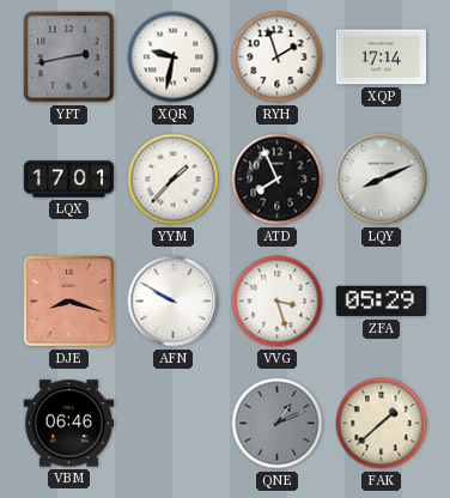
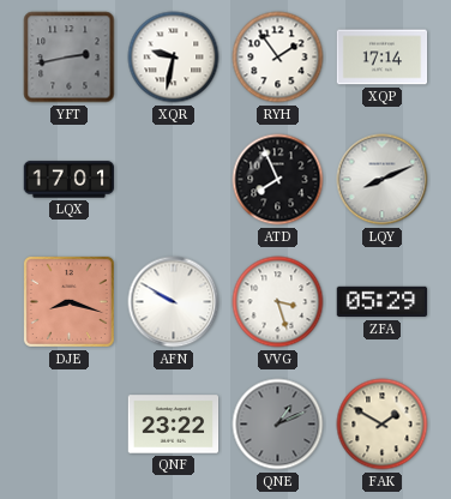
RYH: 1:57 -> 1:54
YYM: 1:37 -> none
VBM: 06:46 -> none
QNF: none -> 23:22
FAK: 1:38 -> 1:50
